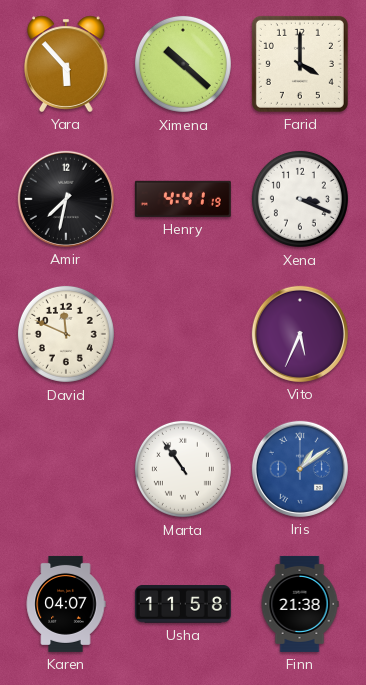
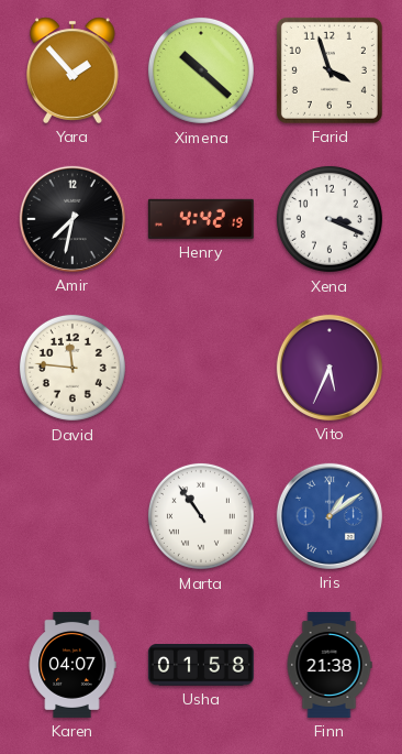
Yara: 5:53 -> 1:53
Farid: 4:00 -> 3:57
Henry: 4:41 -> 4:42
David: 11:49 -> 11:46
Usha: 11:58 -> 01:58
